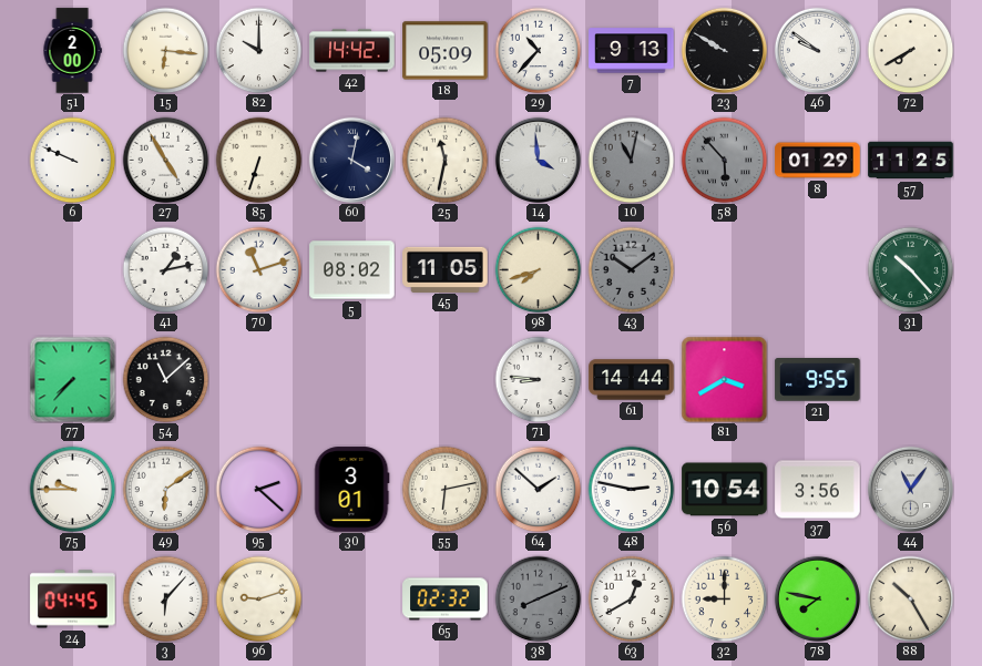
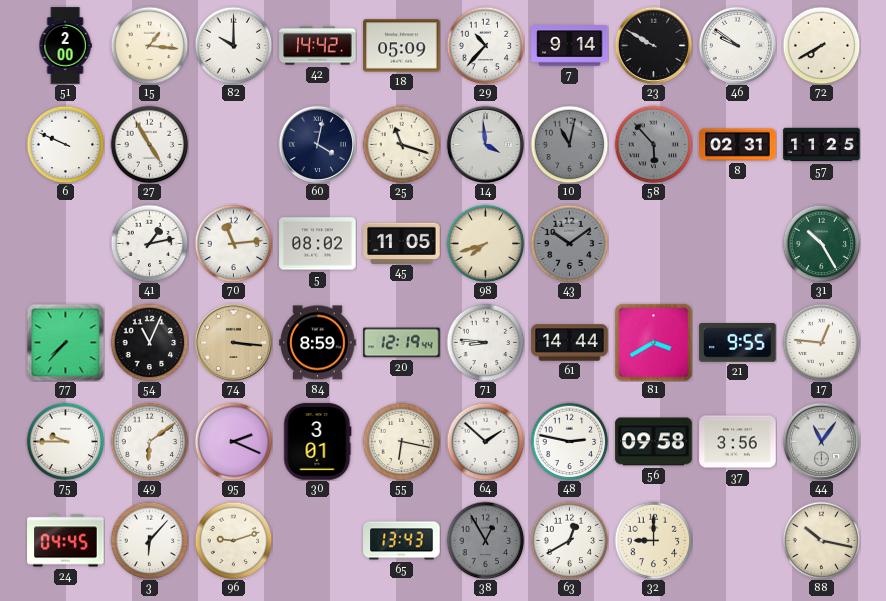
15: 6:16 -> 1:16
7: 9:13 -> 9:14
85: 6:33 -> none
25: 11:32 -> 11:18
8: 01:29 -> 02:31
70: 11:12 -> 11:14
31: 10:23 -> 10:25
54: 11:08 -> 11:04
74: none -> 3:16
84: none -> 8:59
20: none -> 12:19
17: none -> 12:46
95: 2:22 -> 2:19
55: 6:13 -> 6:17
56: 10:54 -> 09:58
65: 02:32 -> 13:43
38: 8:11 -> 12:55
78: 7:47 -> none
88: 10:25 -> 10:17
